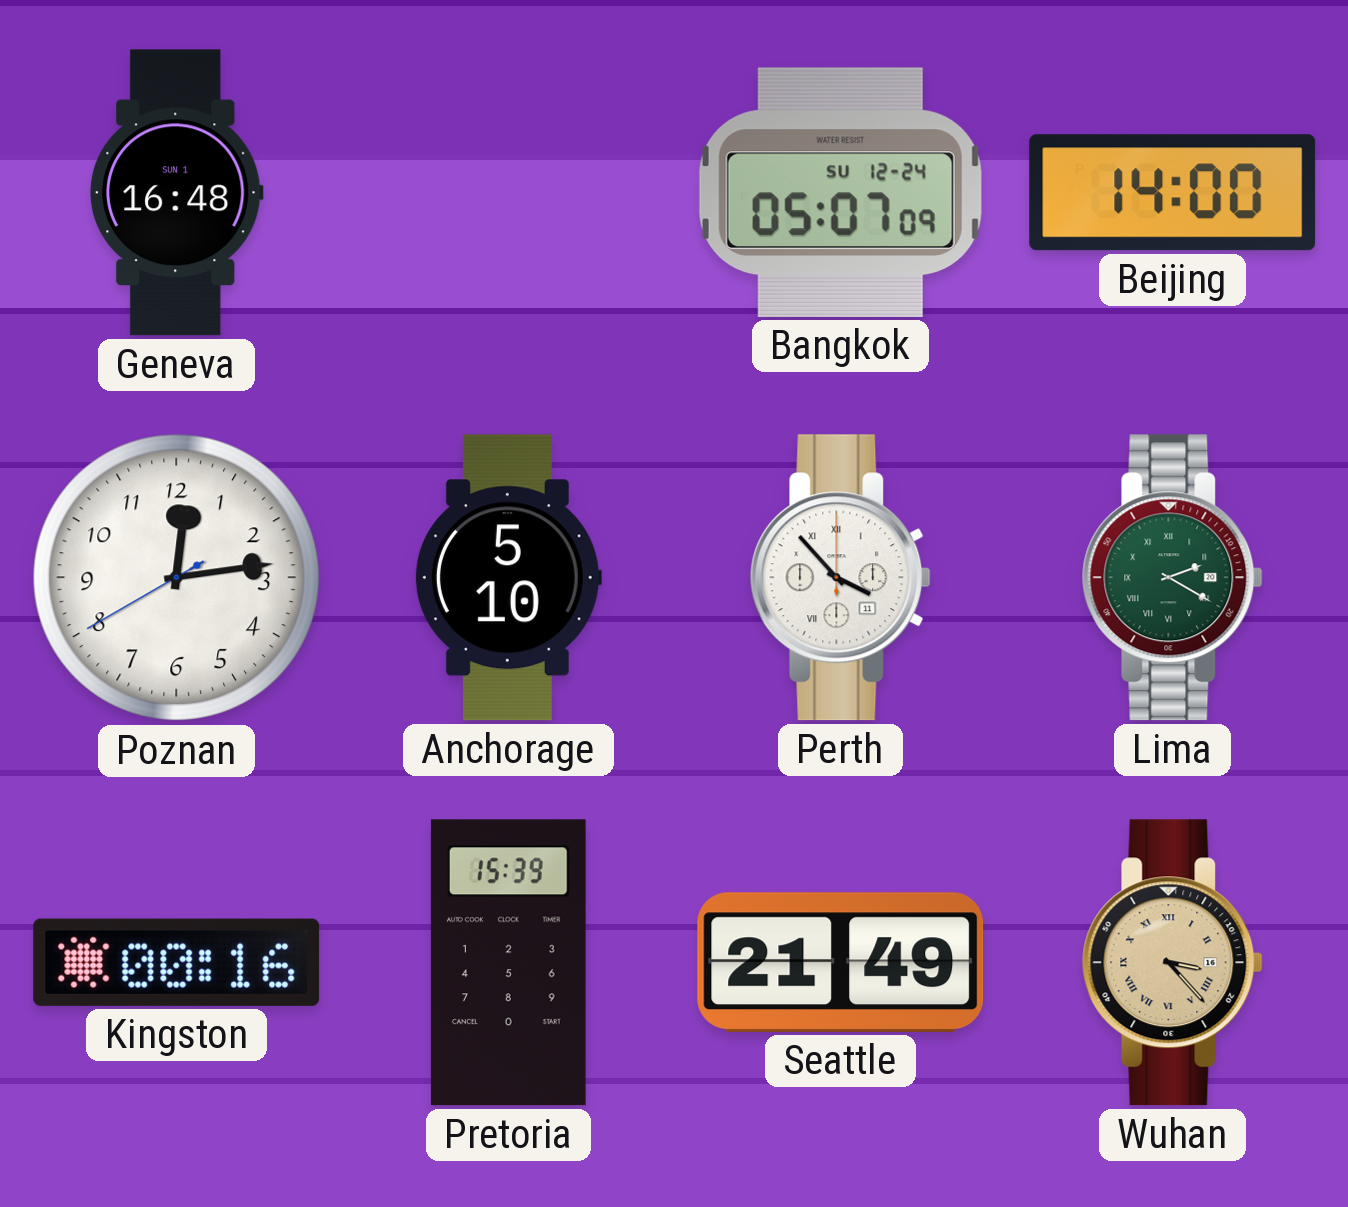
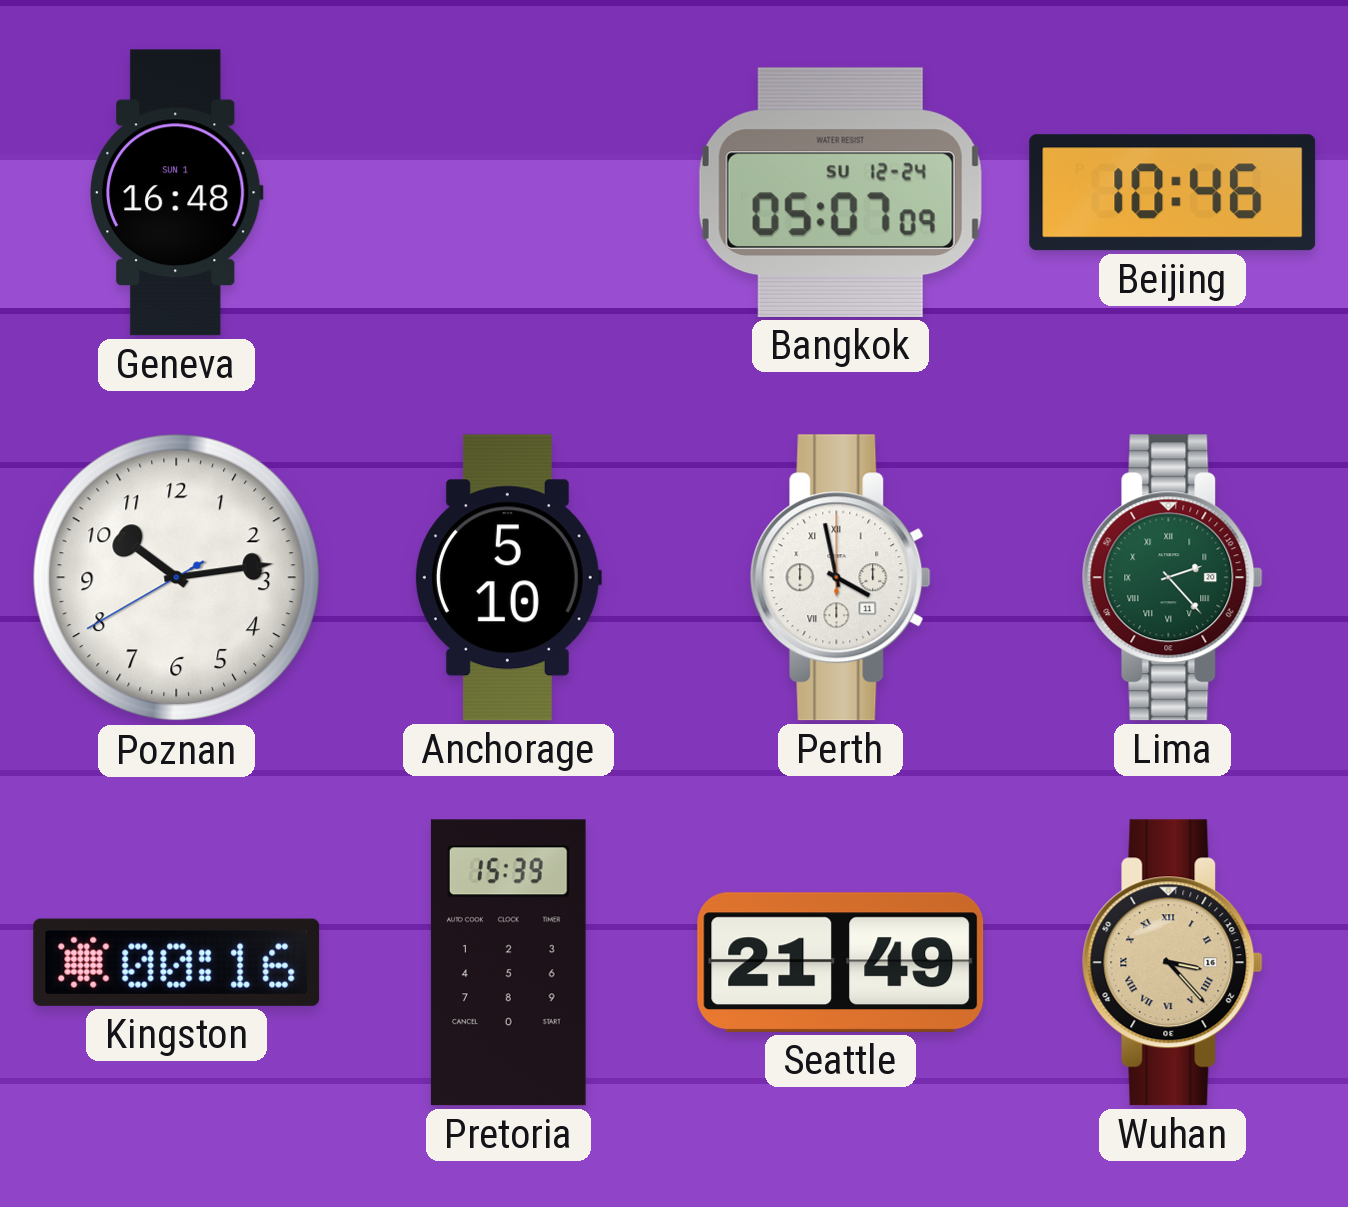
Beijing: 14:00 -> 10:46
Poznan: 12:13 -> 10:13
Perth: 3:53 -> 3:58
Lima: 2:20 -> 2:23
